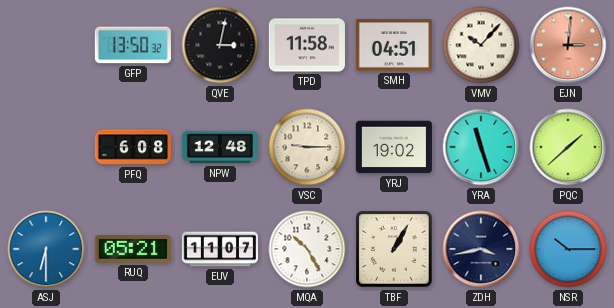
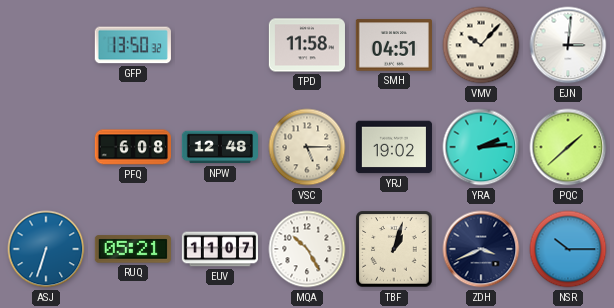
QVE: 3:02 -> none
EJN dial: salmon -> white
VSC: 9:15 -> 5:15
YRA: 11:27 -> 2:14
ASJ: 6:30 -> 6:33
TBF: 1:05 -> 1:03
ZDH: 3:43 -> 3:41
